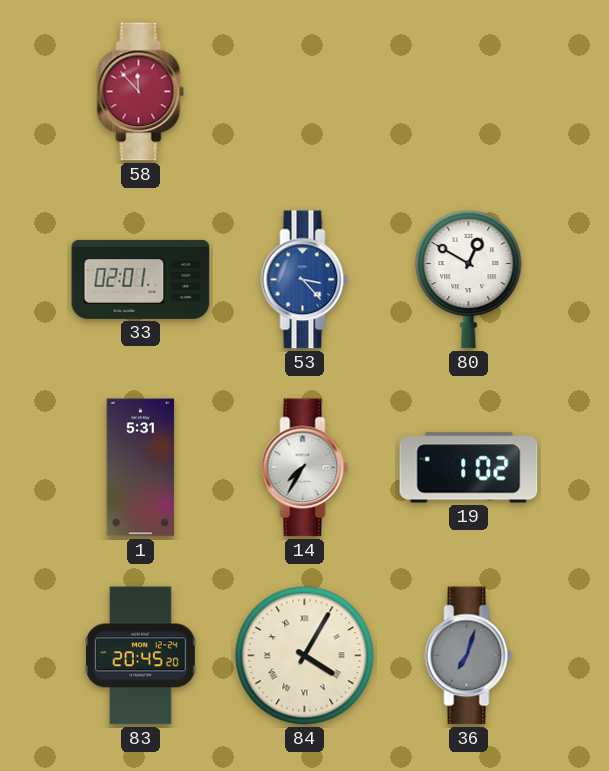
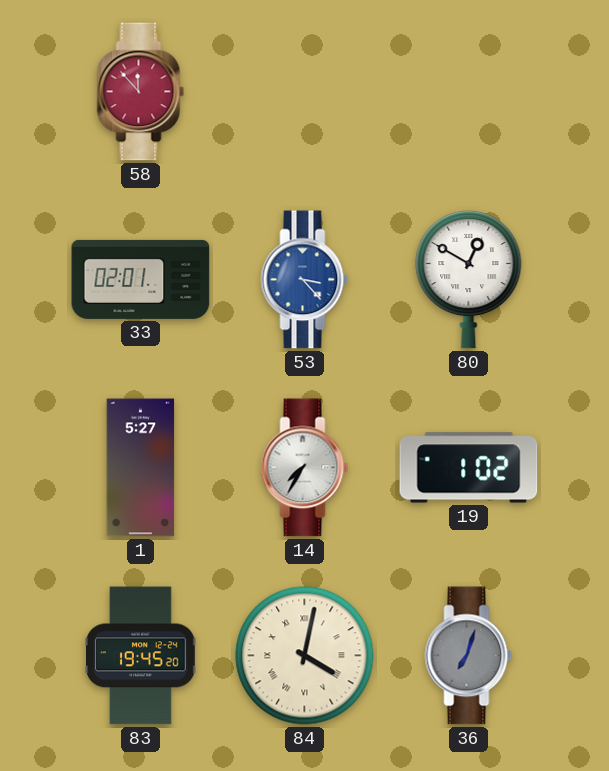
1: 5:31 -> 5:27
83: 20:45 -> 19:45
84: 4:05 -> 4:02
